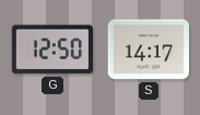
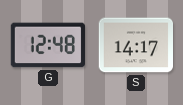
G: 12:50 -> 12:48
